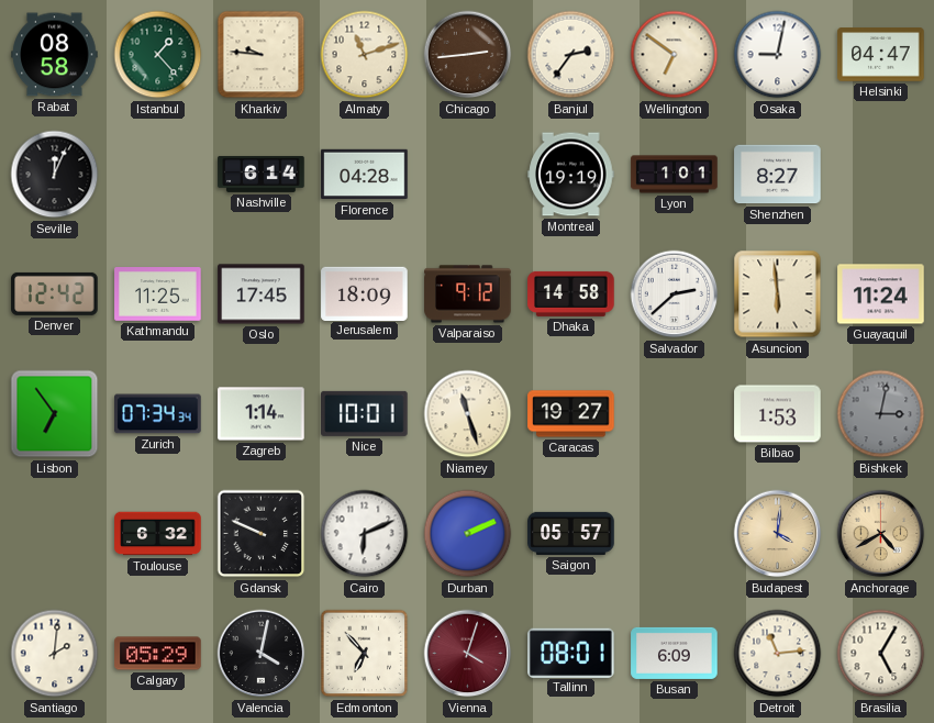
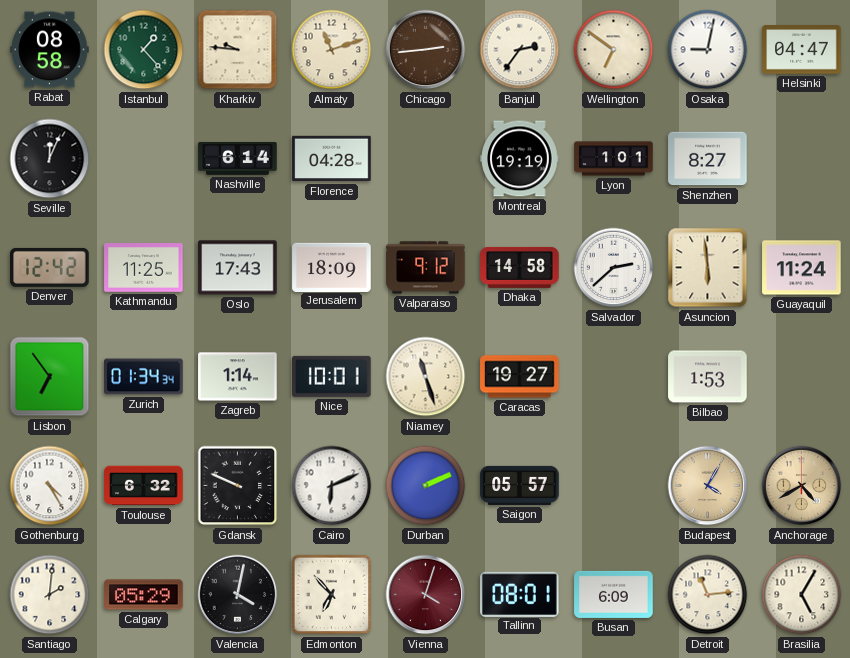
Oslo: 17:45 -> 17:43
Zurich: 07:34 -> 01:34
Bishkek: 3:02 -> none
Gothenburg: none -> 4:25
Budapest: 4:01 -> 4:05
